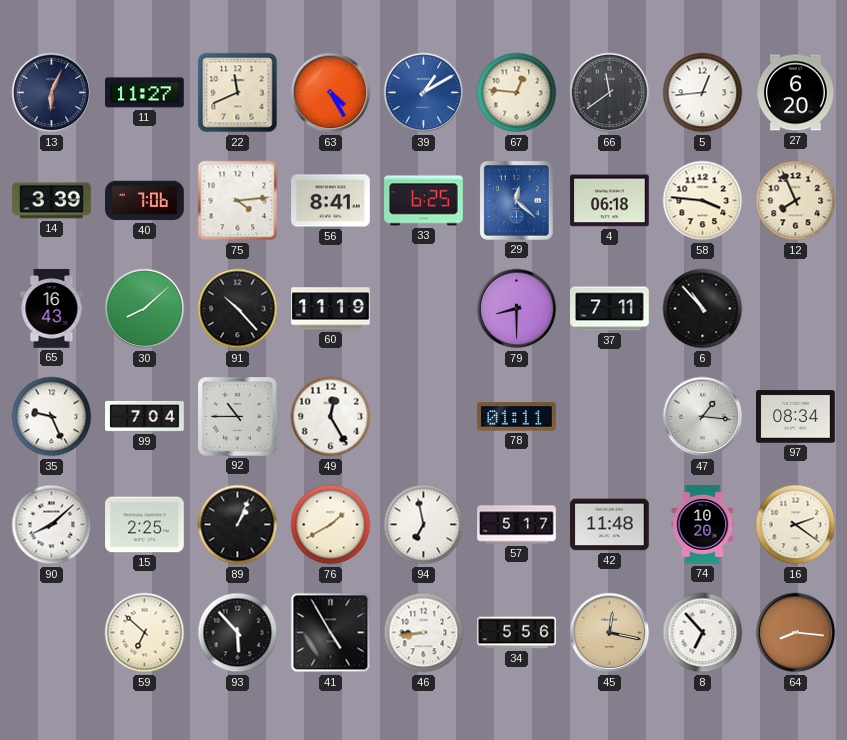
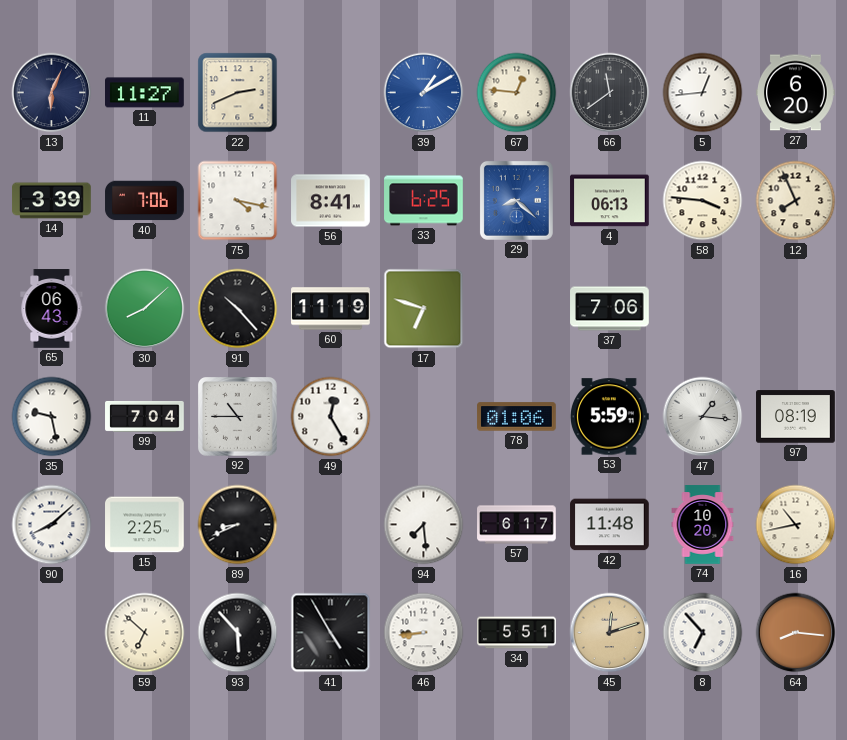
22: 11:41 -> 2:41
63: 4:25 -> none
75: 4:14 -> 4:17
29: 12:22 -> 8:22
4: 06:18 -> 06:13
65: 16:43 -> 06:43
17: none -> 6:48
79: 8:30 -> none
37: 7:11 -> 7:06
6: 10:53 -> none
35: 9:26 -> 9:28
78: 01:11 -> 01:06
53: none -> 5:59
97: 08:34 -> 08:19
89: 1:04 -> 8:41
76: 1:40 -> none
94: 6:58 -> 7:29
57: 5:17 -> 6:17
16: 2:21 -> 10:43
34: 5:56 -> 5:51
45: 12:17 -> 12:12
